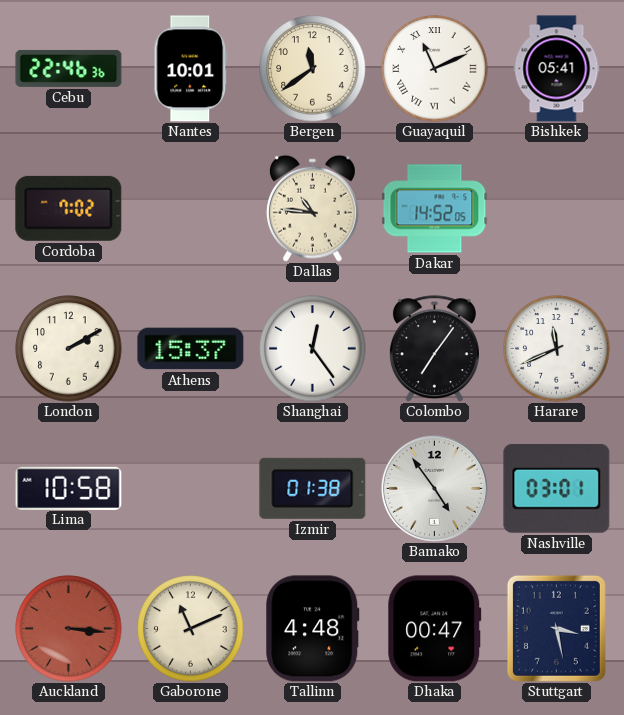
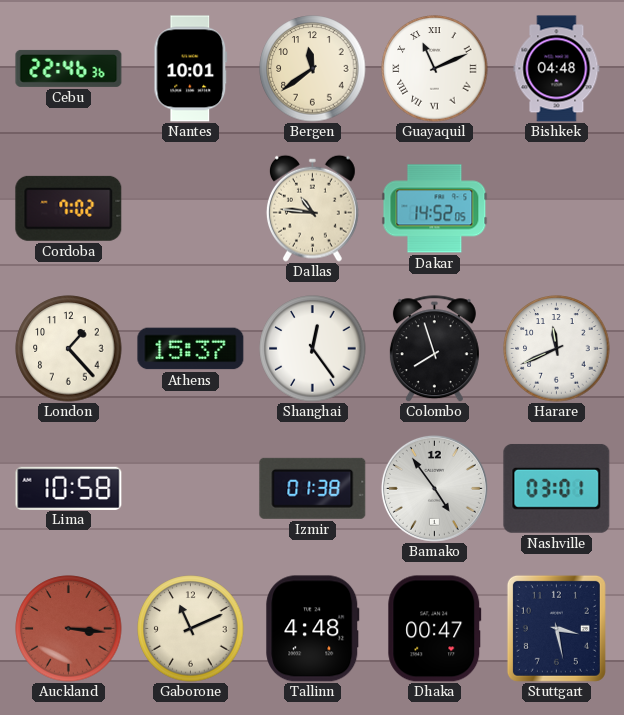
Bishkek: 05:41 -> 04:48
London: 2:10 -> 1:23
Colombo: 7:06 -> 7:57
